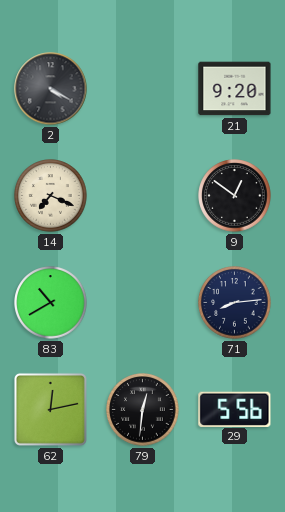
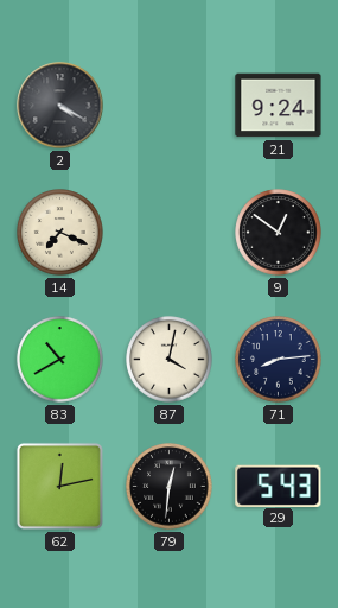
21: 9:20 -> 9:24
87: none -> 4:02
29: 5:56 -> 5:43
